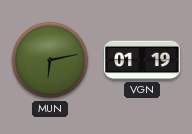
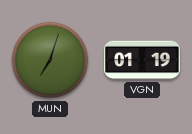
MUN: 6:13 -> 7:03
